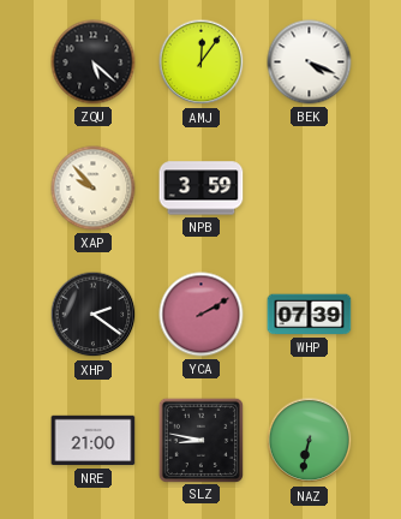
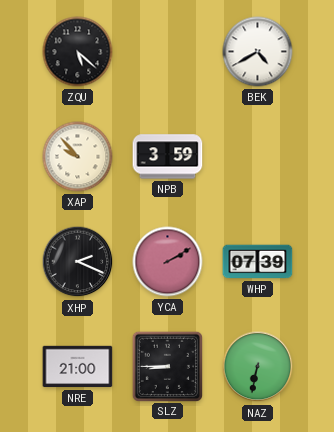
AMJ: 12:06 -> none
BEK: 4:19 -> 4:40
XHP: 2:21 -> 2:19
SLZ: 8:47 -> 8:45
